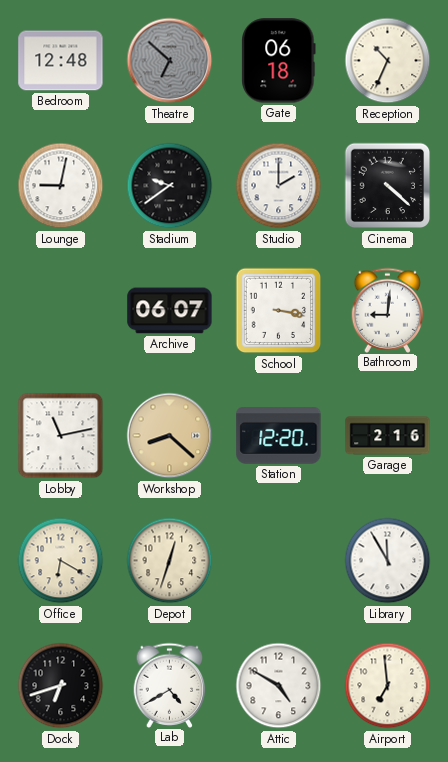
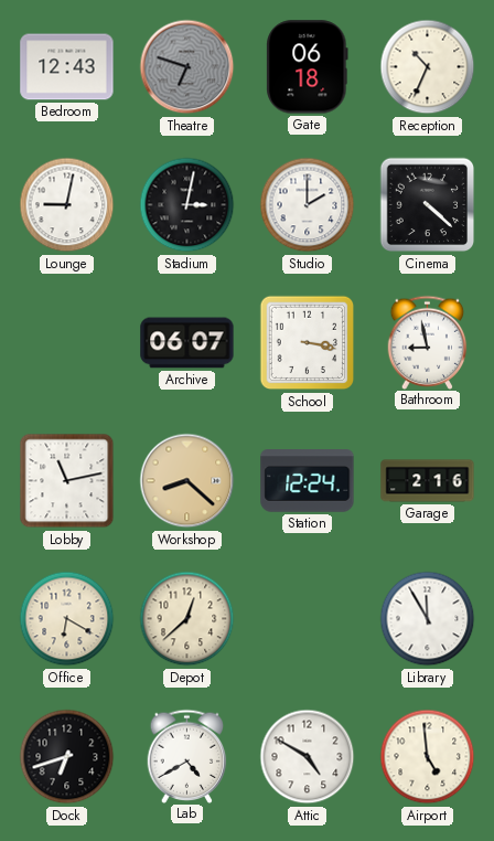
Bedroom: 12:48 -> 12:43
Theatre: 6:52 -> 6:48
Stadium: 9:39 -> 3:02
Bathroom: 9:01 -> 8:58
Station: 12:20 -> 12:24
Depot: 12:33 -> 12:38
Airport: 6:59 -> 4:59
